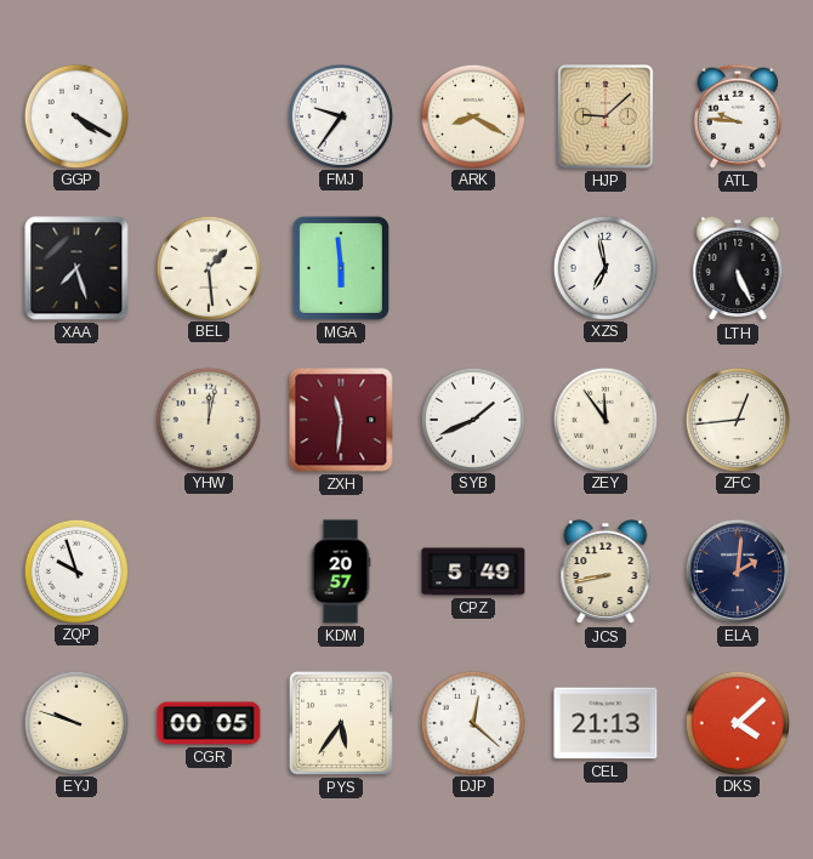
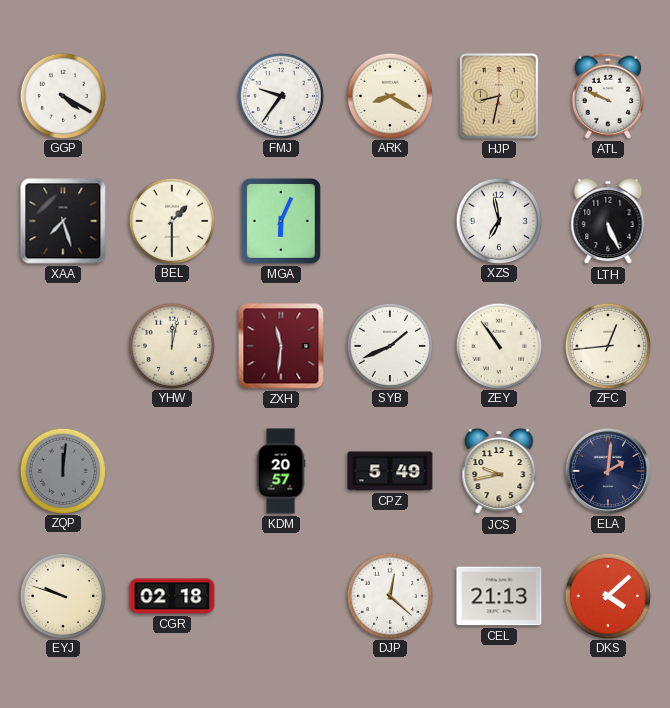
HJP: 9:08 -> 8:32
ATL: 9:46 -> 9:49
BEL: 1:29 -> 1:30
MGA: 5:59 -> 6:04
ZEY: 11:54 -> 10:54
ZQP: 9:57 -> 12:01
ZQP dial: white -> grey
JCS: 8:43 -> 9:43
CGR: 00:05 -> 02:18
PYS: 5:36 -> none
